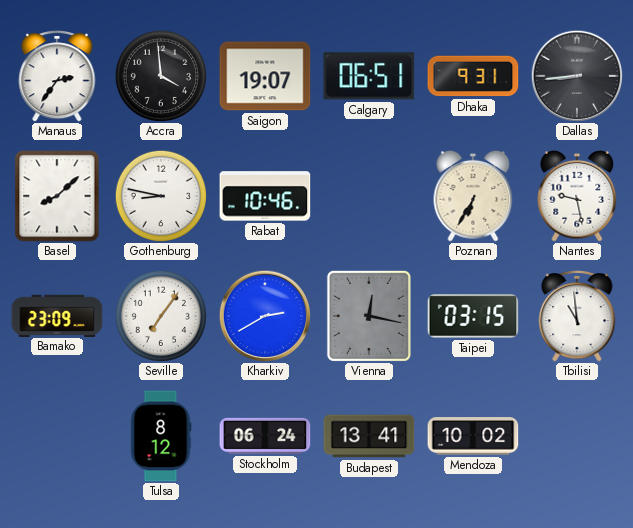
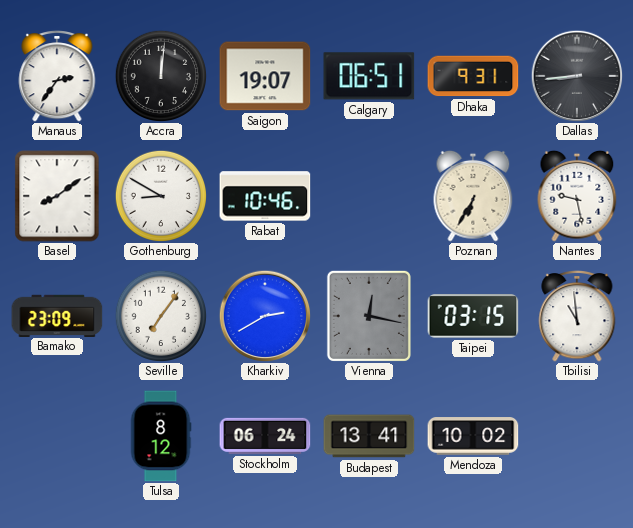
Accra: 3:59 -> 12:01
Basel: 8:08 -> 8:09
Gothenburg: 8:47 -> 8:50
